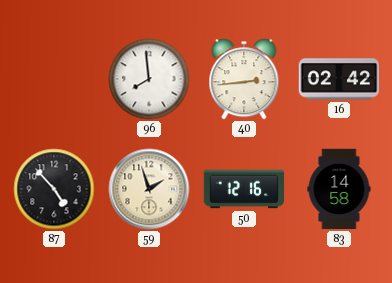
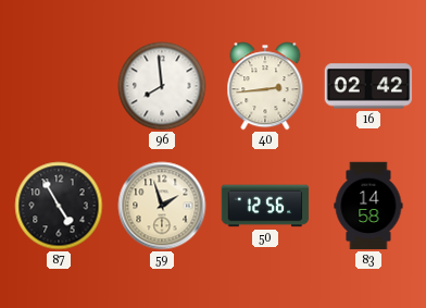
87: 4:53 -> 4:55
50: 12:16 -> 12:56
